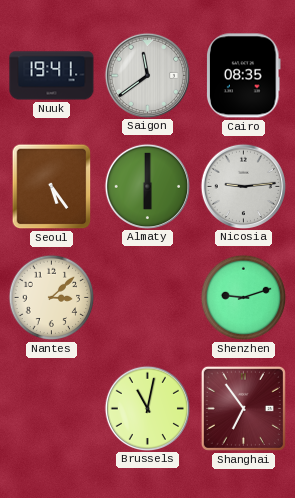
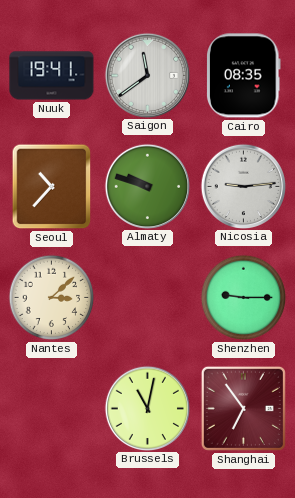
Seoul: 5:24 -> 10:37
Almaty: 6:00 -> 9:48
Shenzhen: 9:12 -> 9:15
